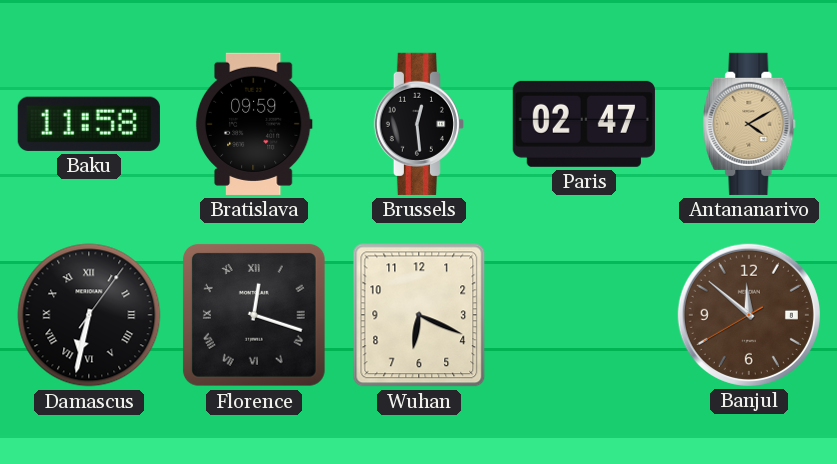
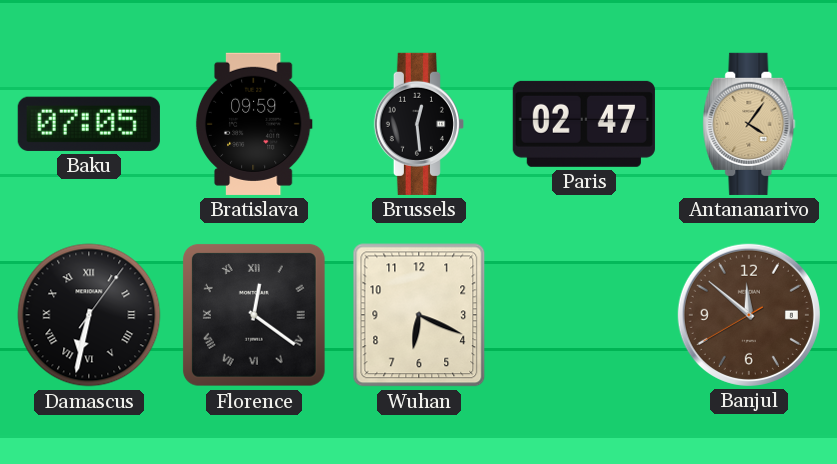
Baku: 11:58 -> 07:05
Antananarivo: 4:10 -> 4:06
Florence: 12:18 -> 12:21
